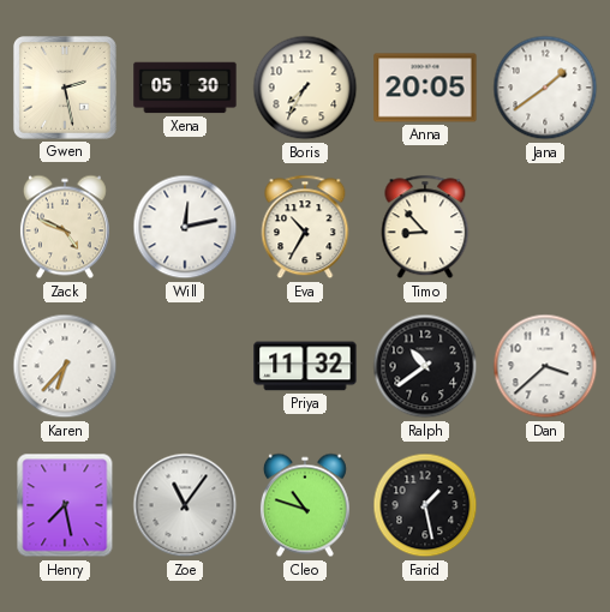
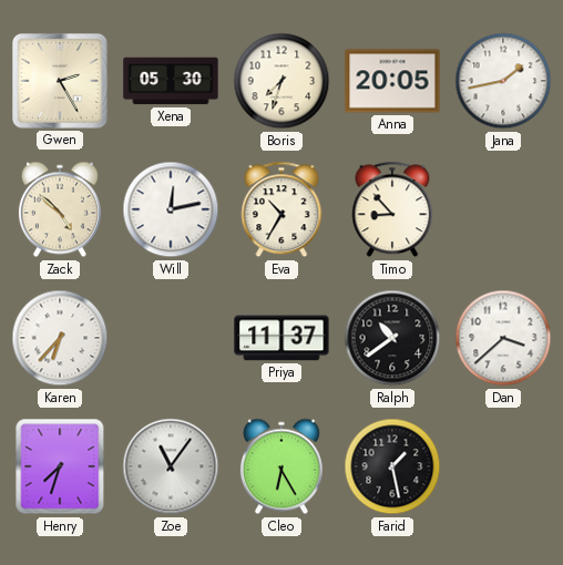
Gwen: 2:28 -> 2:25
Boris: 7:35 -> 7:33
Jana: 1:39 -> 1:43
Zack: 4:49 -> 4:52
Priya: 11:32 -> 11:37
Henry: 7:28 -> 7:33
Cleo: 10:48 -> 6:25
